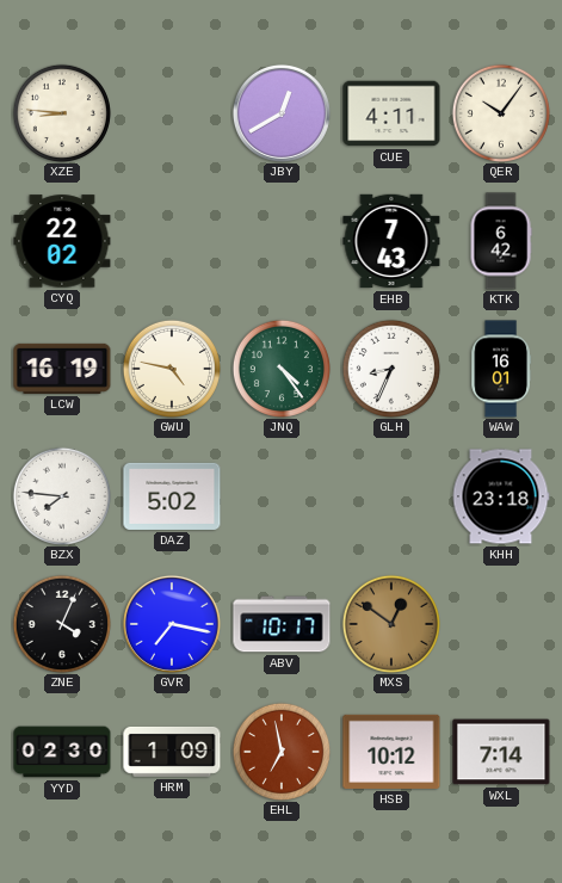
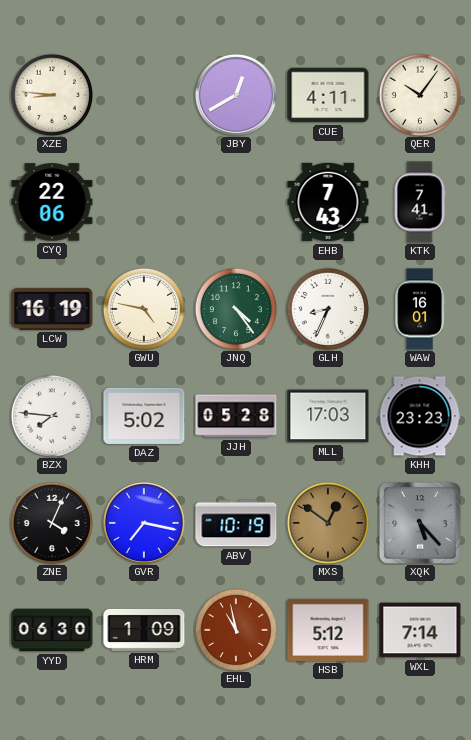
CYQ: 22:02 -> 22:06
KTK: 6:42 -> 7:41
JJH: none -> 05:28
MLL: none -> 17:03
KHH: 23:18 -> 23:23
ABV: 10:17 -> 10:19
XQK: none -> 5:23
YYD: 02:30 -> 06:30
EHL: 6:58 -> 10:58
HSB: 10:12 -> 5:12
